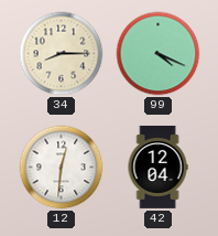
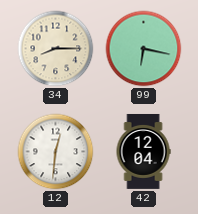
99: 4:19 -> 6:17
